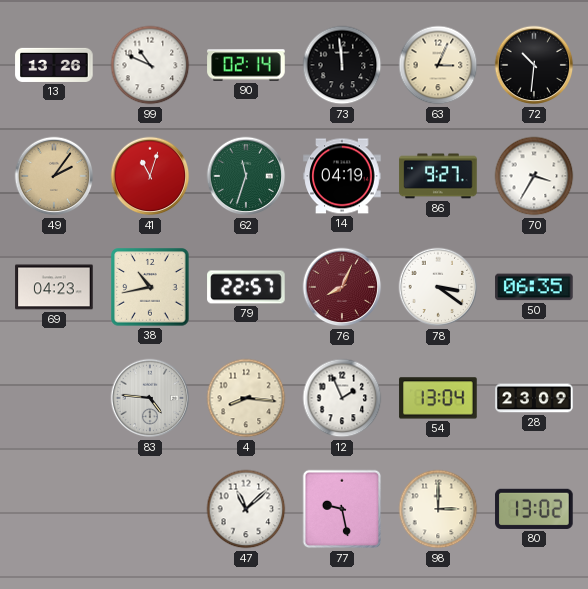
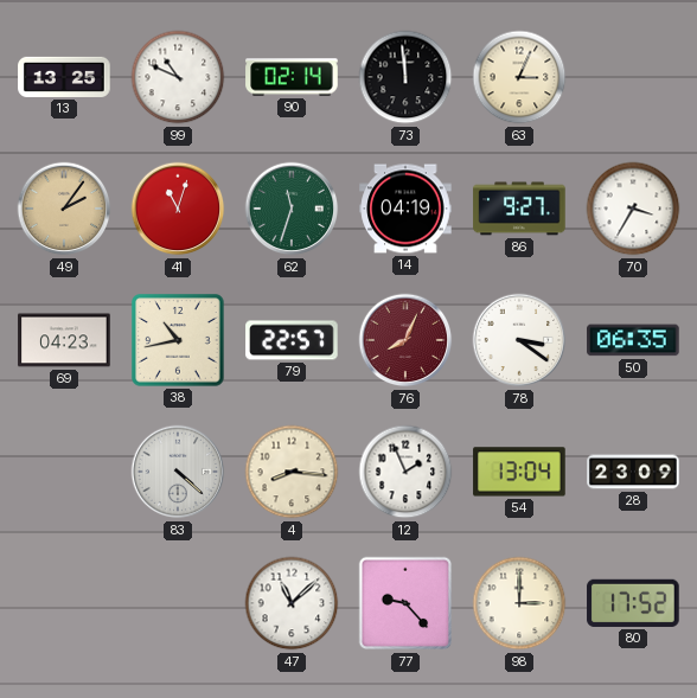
13: 13:26 -> 13:25
72: 10:31 -> none
83: 4:46 -> 4:22
77: 9:28 -> 9:23
80: 13:02 -> 17:52
